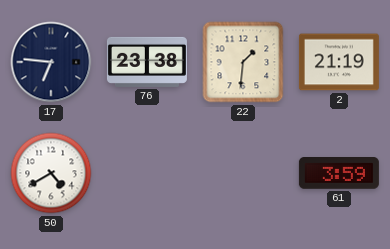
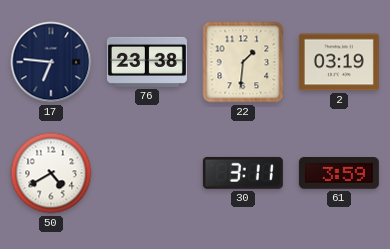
2: 21:19 -> 03:19
30: none -> 3:11
